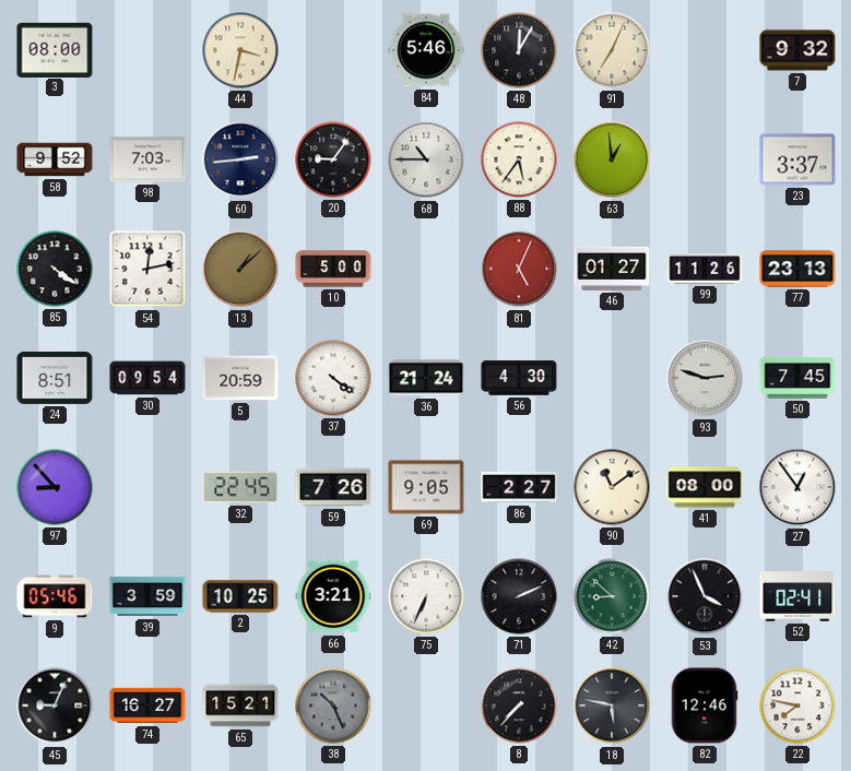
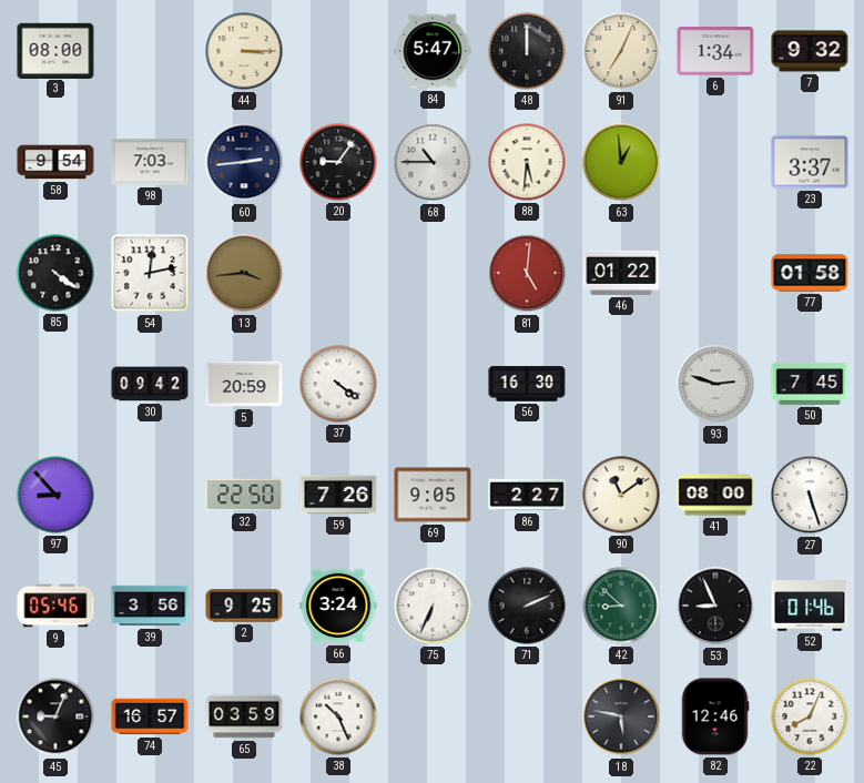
44: 3:32 -> 3:15
84: 5:46 -> 5:47
48: 12:05 -> 12:00
6: none -> 1:34
58: 9:52 -> 9:54
88: 5:36 -> 5:31
13: 1:08 -> 3:44
10: 5:00 -> none
81: 5:04 -> 5:01
46: 01:27 -> 01:22
99: 11:26 -> none
77: 23:13 -> 01:58
24: 8:51 -> none
30: 09:54 -> 09:42
36: 21:24 -> none
56: 4:30 -> 16:30
32: 22:45 -> 22:50
27: 12:54 -> 5:27
39: 3:59 -> 3:56
2: 10:25 -> 9:25
66: 3:21 -> 3:24
53: 3:56 -> 8:56
52: 02:41 -> 01:46
74: 16:27 -> 16:57
65: 15:21 -> 03:59
38 dial: grey -> white
8: 7:37 -> none
22: 7:47 -> 8:04
